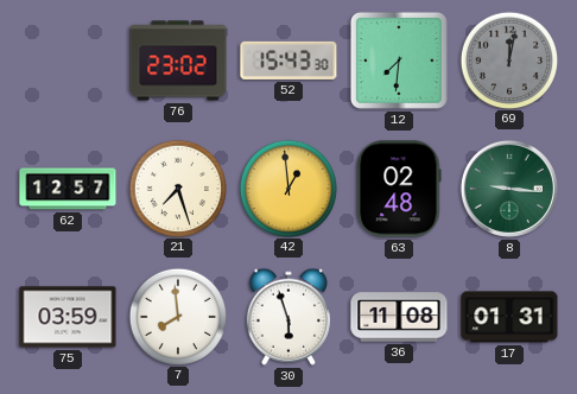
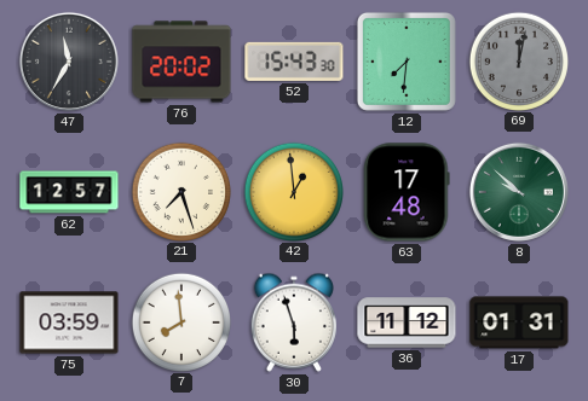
47: none -> 11:35
76: 23:02 -> 20:02
63: 02:48 -> 17:48
8: 9:16 -> 9:52
36: 11:08 -> 11:12
